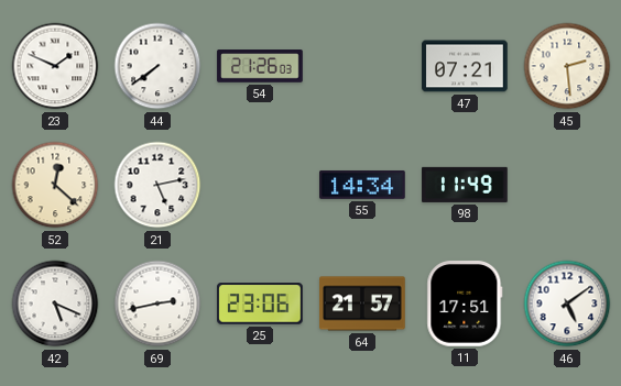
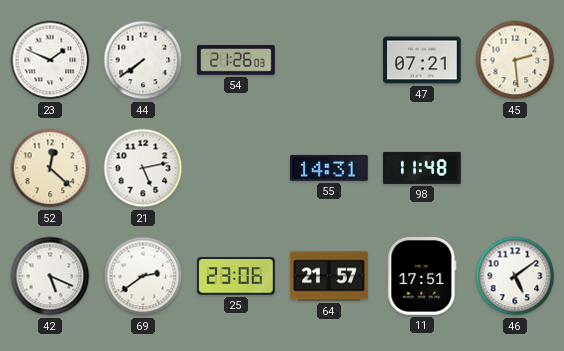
55: 14:34 -> 14:31
98: 11:49 -> 11:48
69: 2:43 -> 2:39
